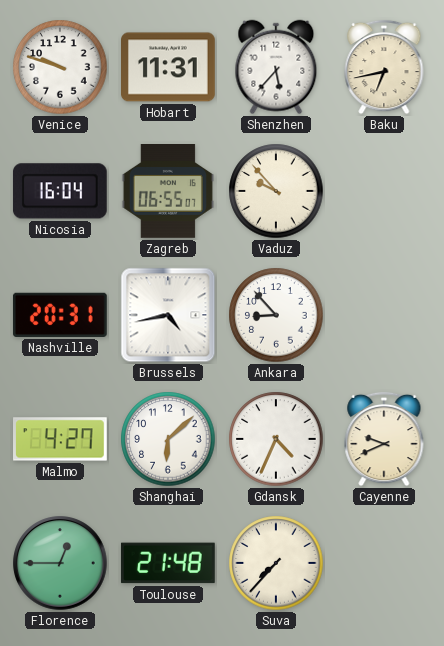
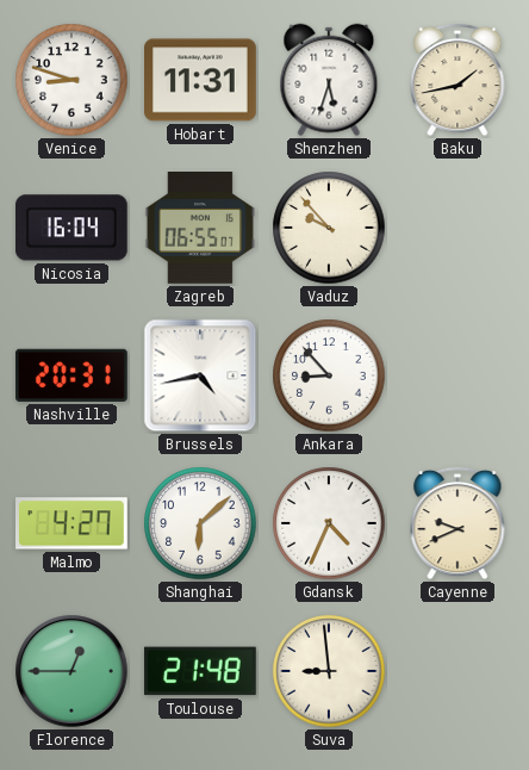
Venice: 9:48 -> 8:48
Shenzhen: 5:37 -> 5:33
Baku: 6:43 -> 1:43
Suva: 7:37 -> 8:59
